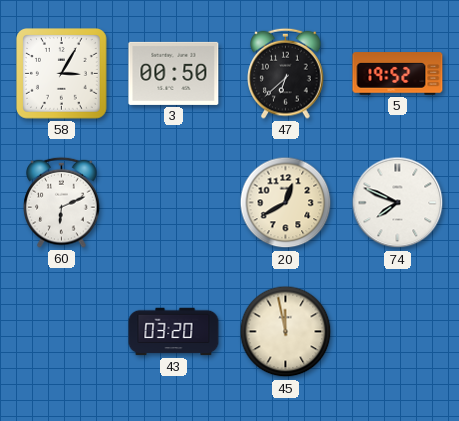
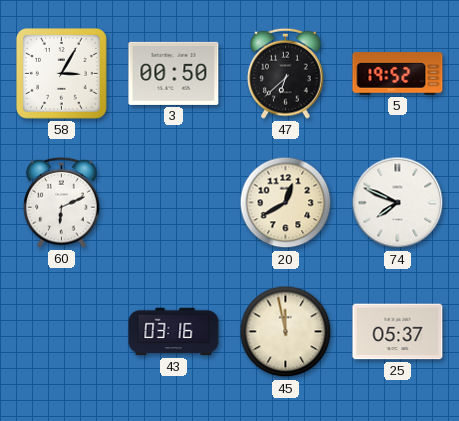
43: 03:20 -> 03:16
25: none -> 05:37
